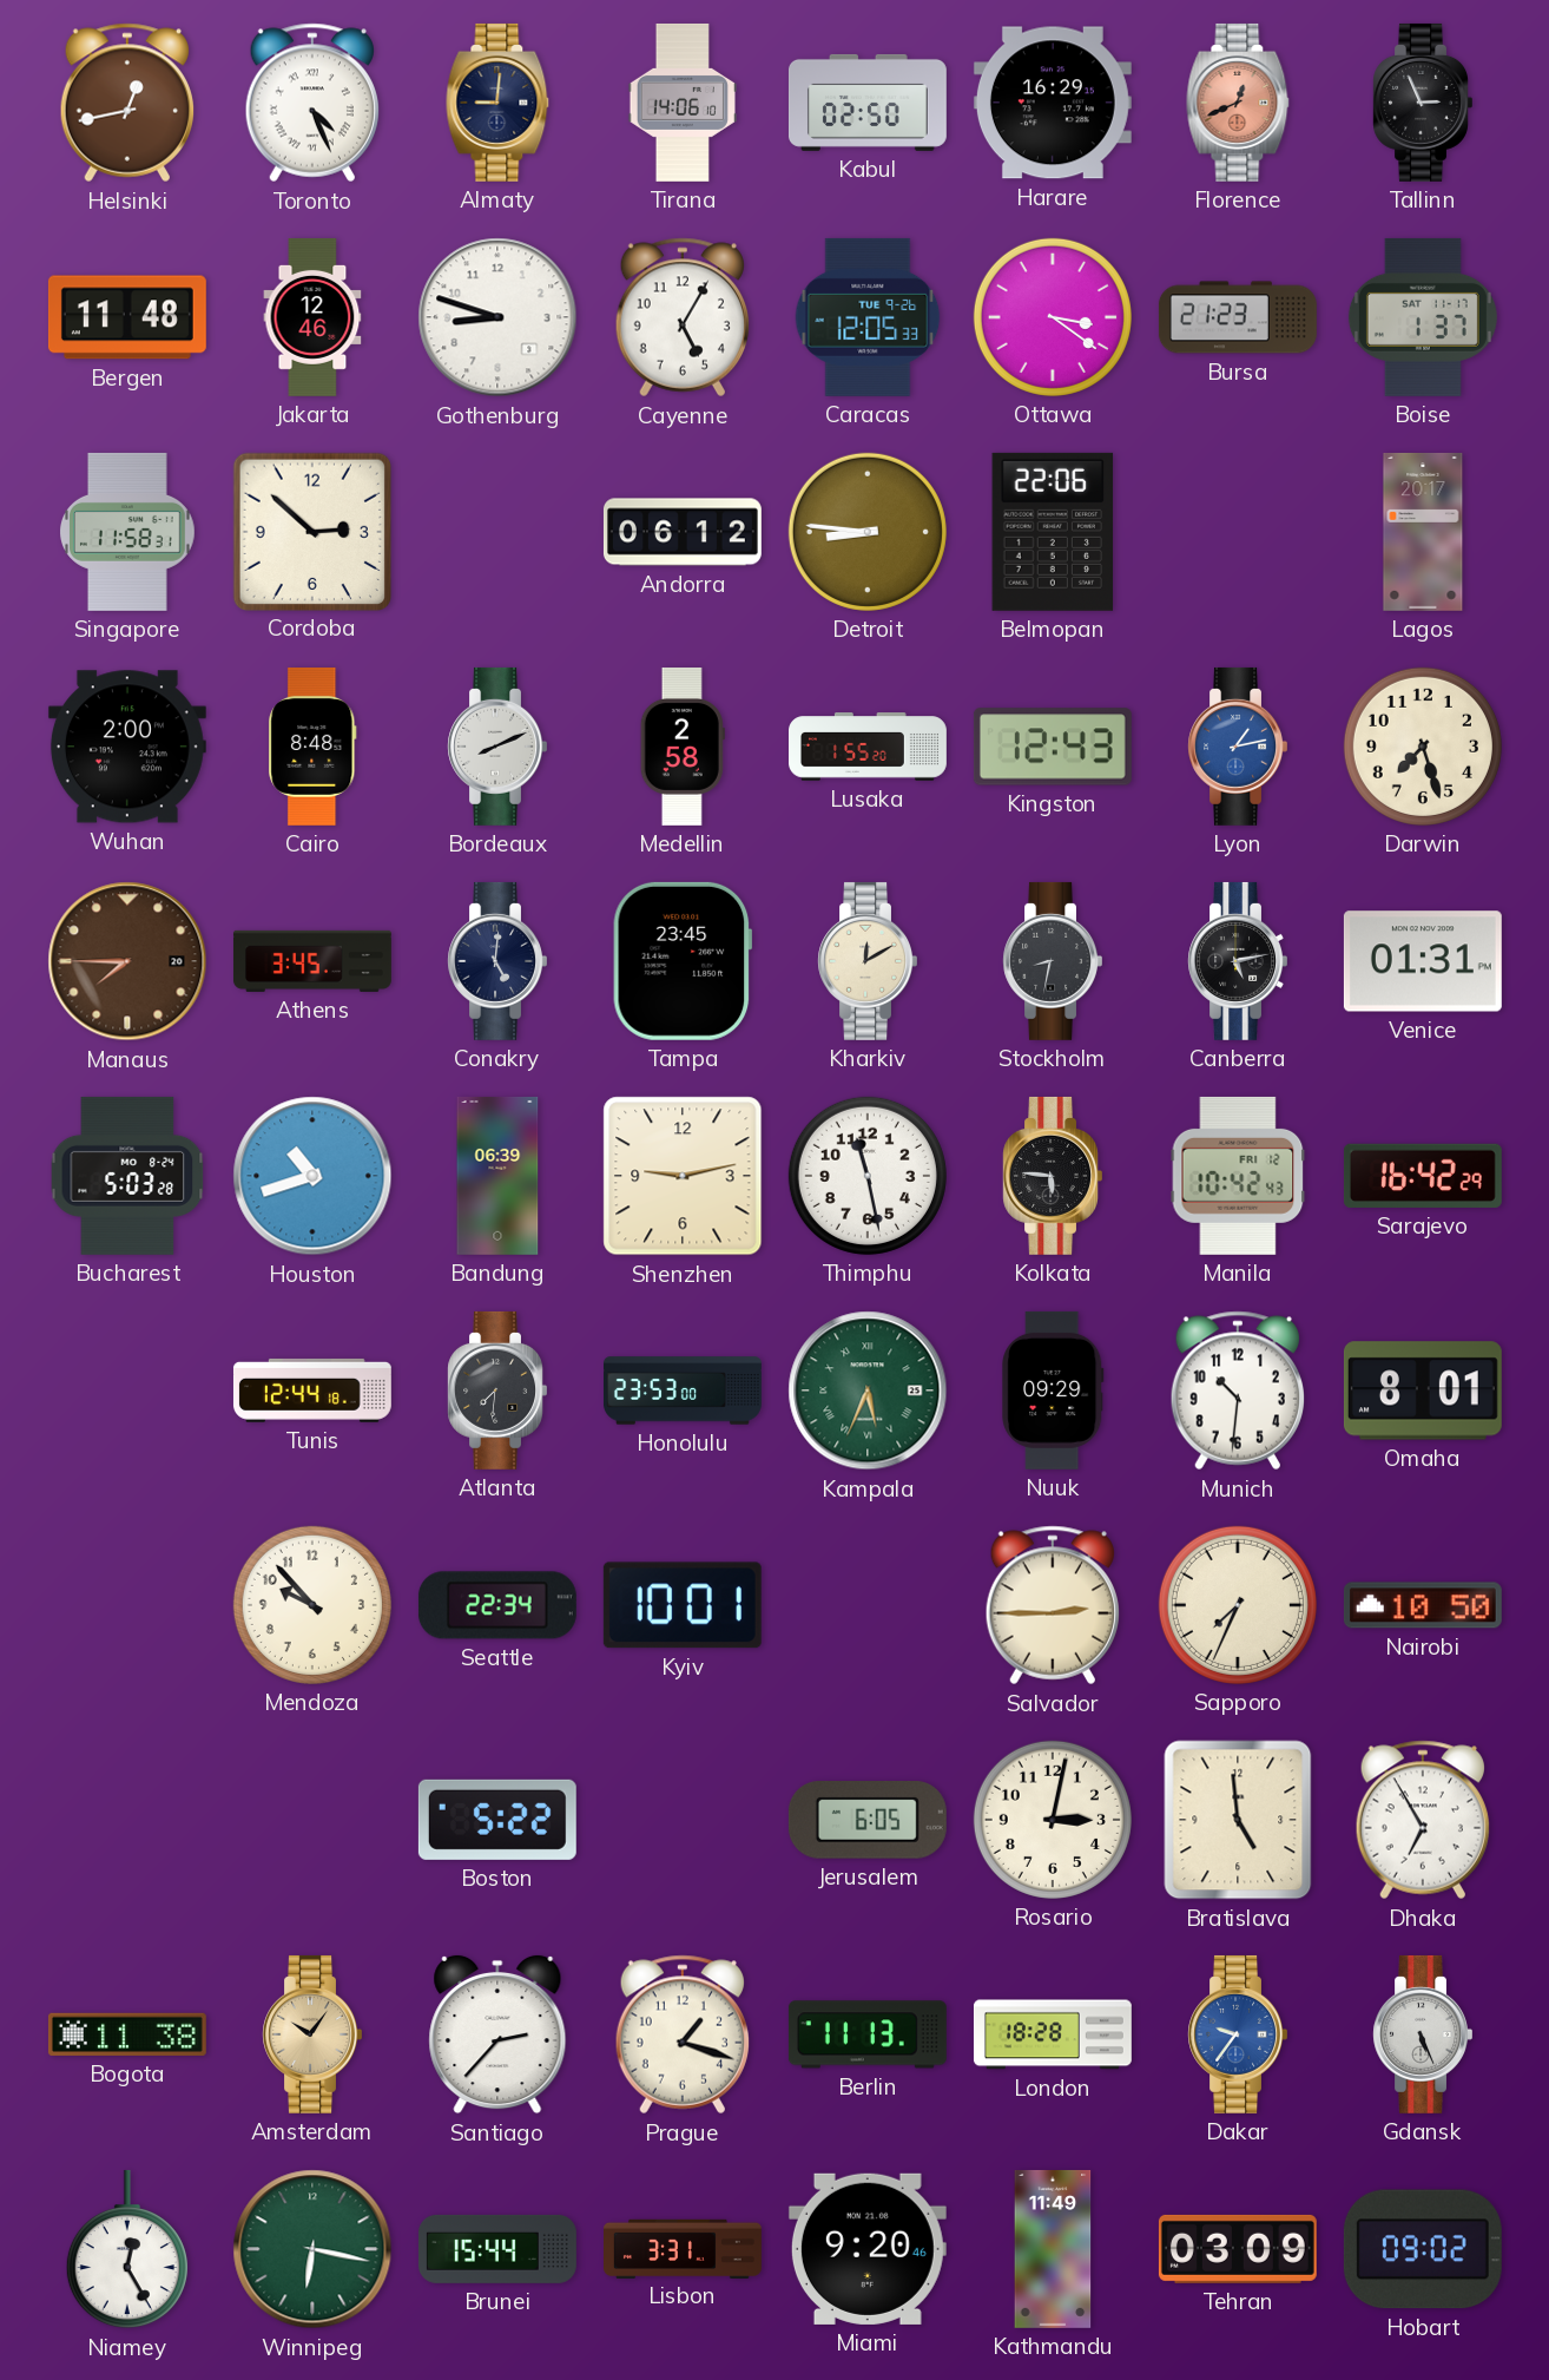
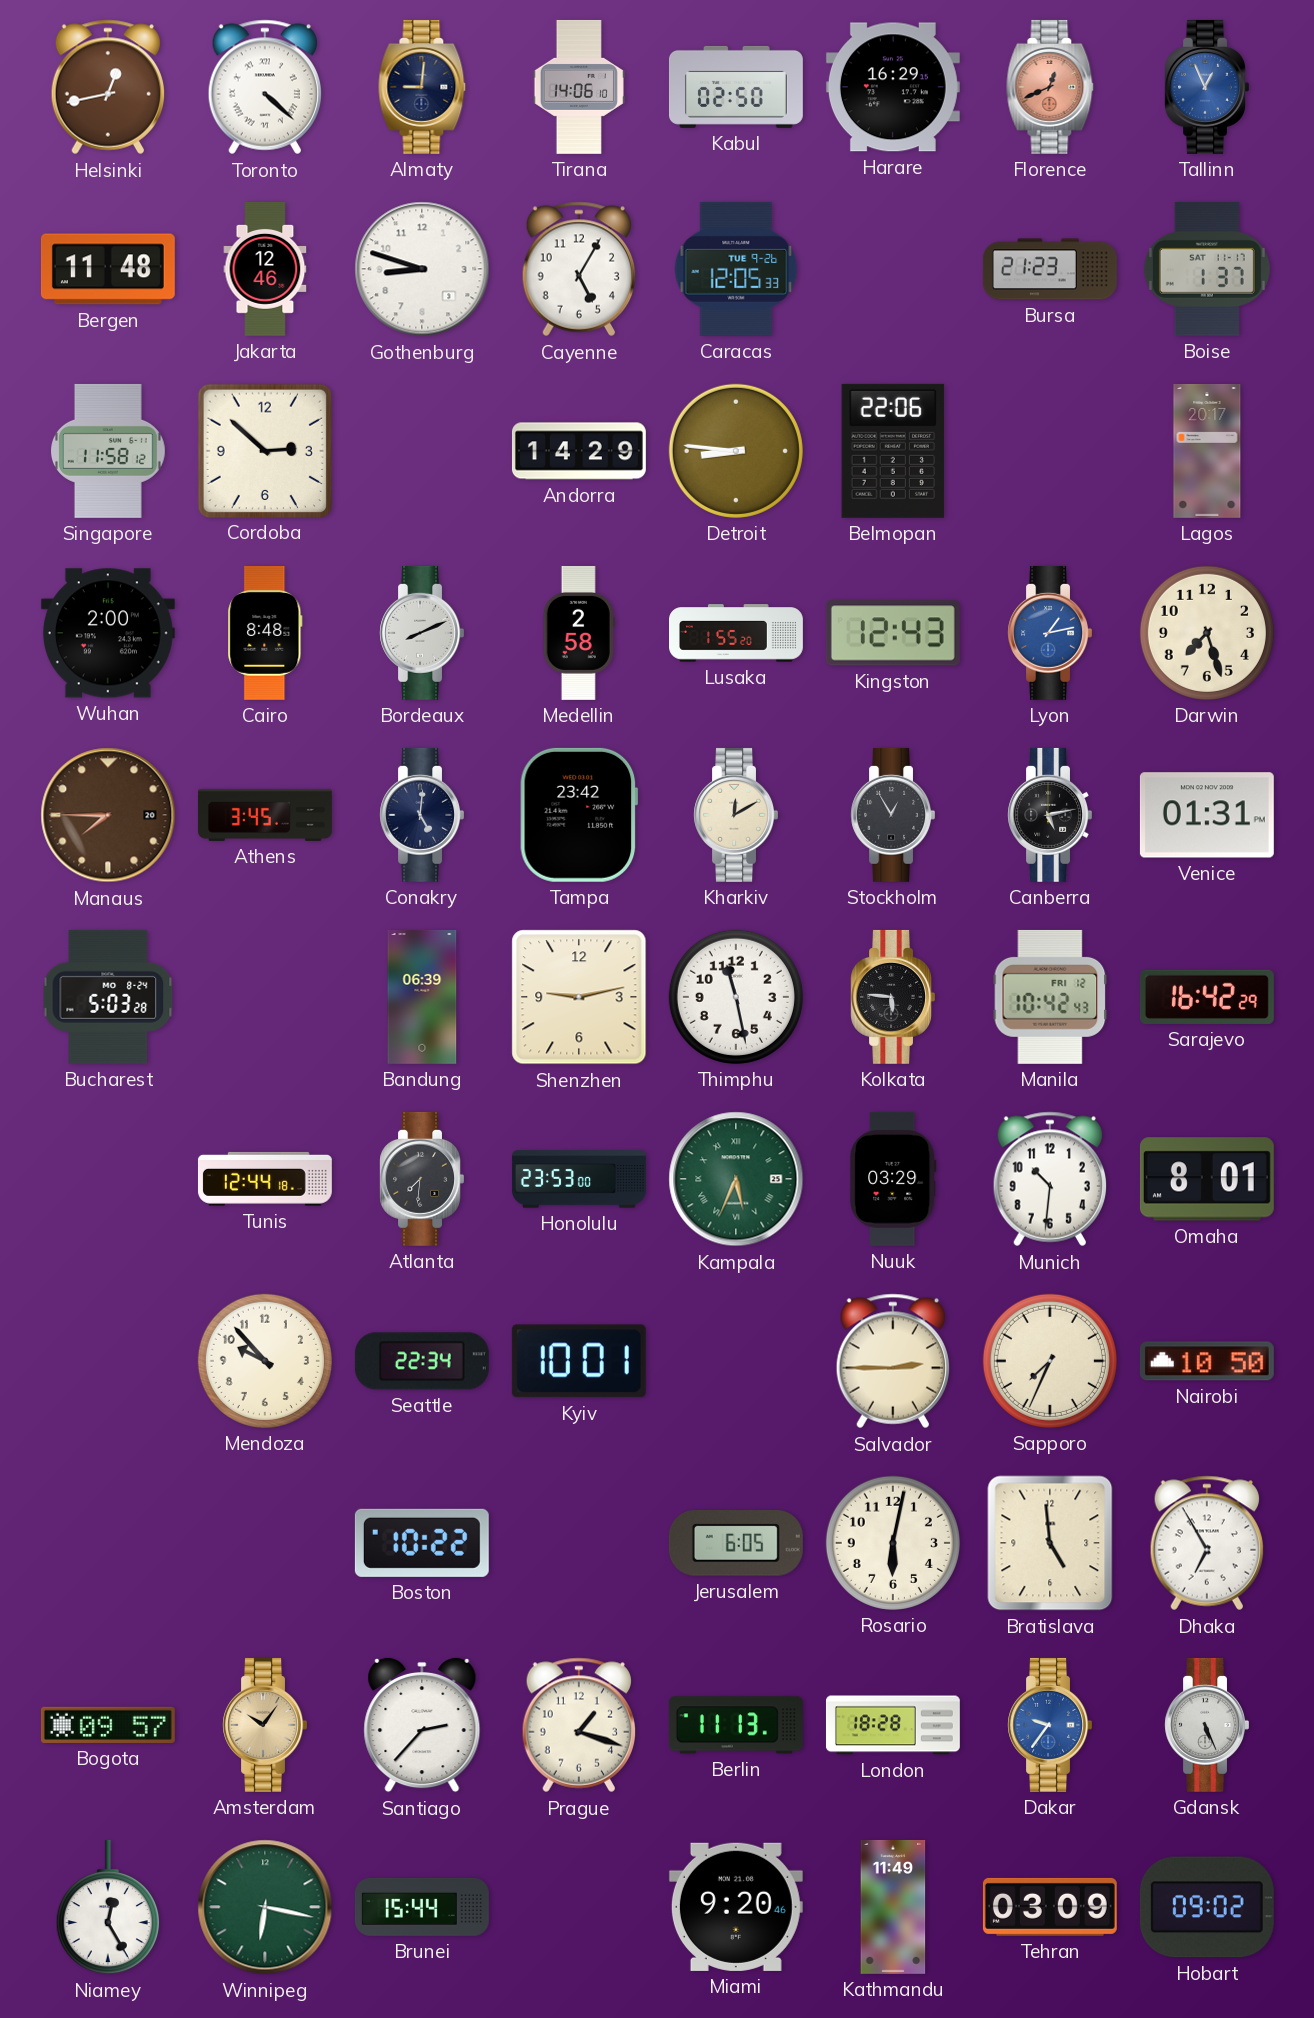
Toronto: 4:26 -> 4:22
Tallinn: 2:56 -> 12:56
Tallinn dial: black -> blue
Ottawa: 3:21 -> none
Singapore: 11:58:31 -> 11:58:12
Andorra: 06:12 -> 14:29
Tampa: 23:45 -> 23:42
Stockholm: 8:32 -> 12:55
Houston: 10:42 -> none
Nuuk: 09:29 -> 03:29
Boston: 5:22 -> 10:22
Rosario: 3:02 -> 6:02
Bogota: 11:38 -> 09:57
Lisbon: 3:31 -> none
